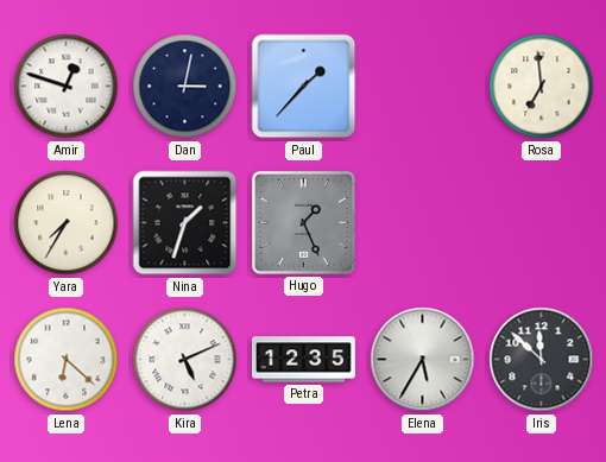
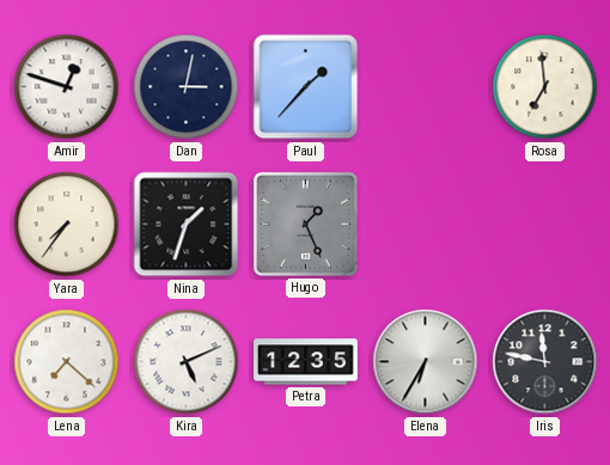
Yara: 7:35 -> 7:36
Lena: 6:22 -> 7:22
Elena: 5:35 -> 6:35
Iris: 11:52 -> 11:47
